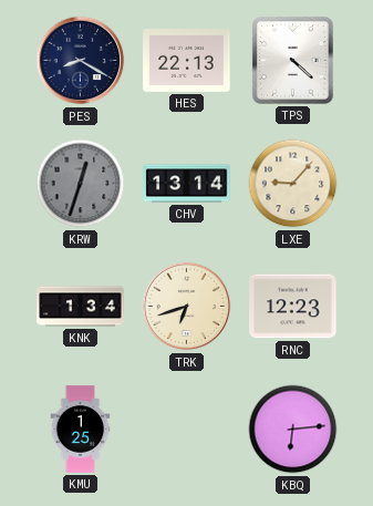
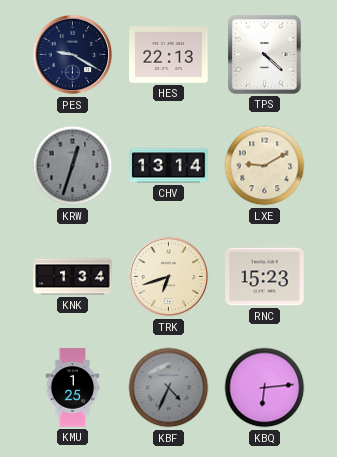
PES: 8:20 -> 9:20
LXE: 9:07 -> 9:10
RNC: 12:23 -> 15:23
KBF: none -> 4:34
